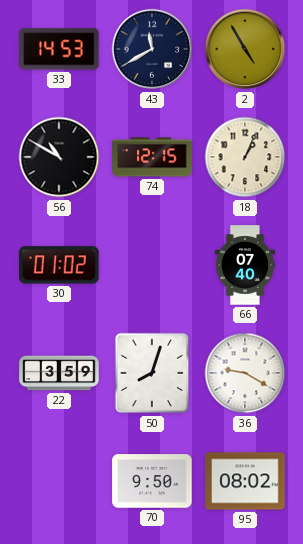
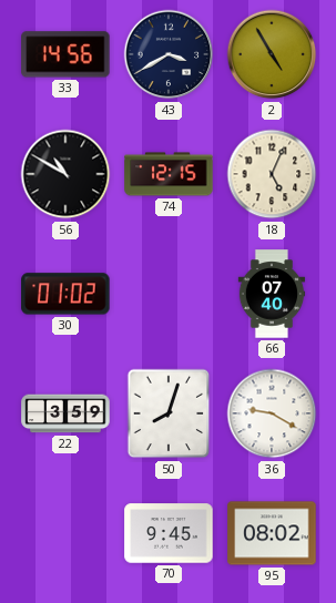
33: 14:53 -> 14:56
43: 11:40 -> 3:40
18: 1:04 -> 5:04
70: 9:50 -> 9:45
